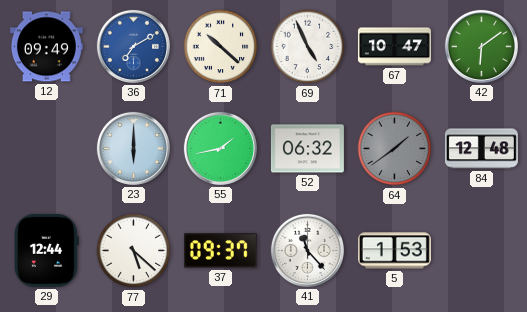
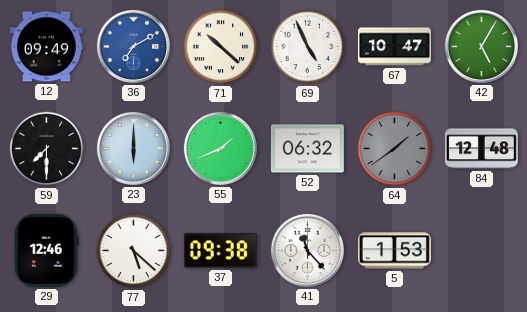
42: 6:09 -> 5:05
59: none -> 7:30
55: 1:43 -> 1:41
29: 12:44 -> 12:46
37: 09:37 -> 09:38
